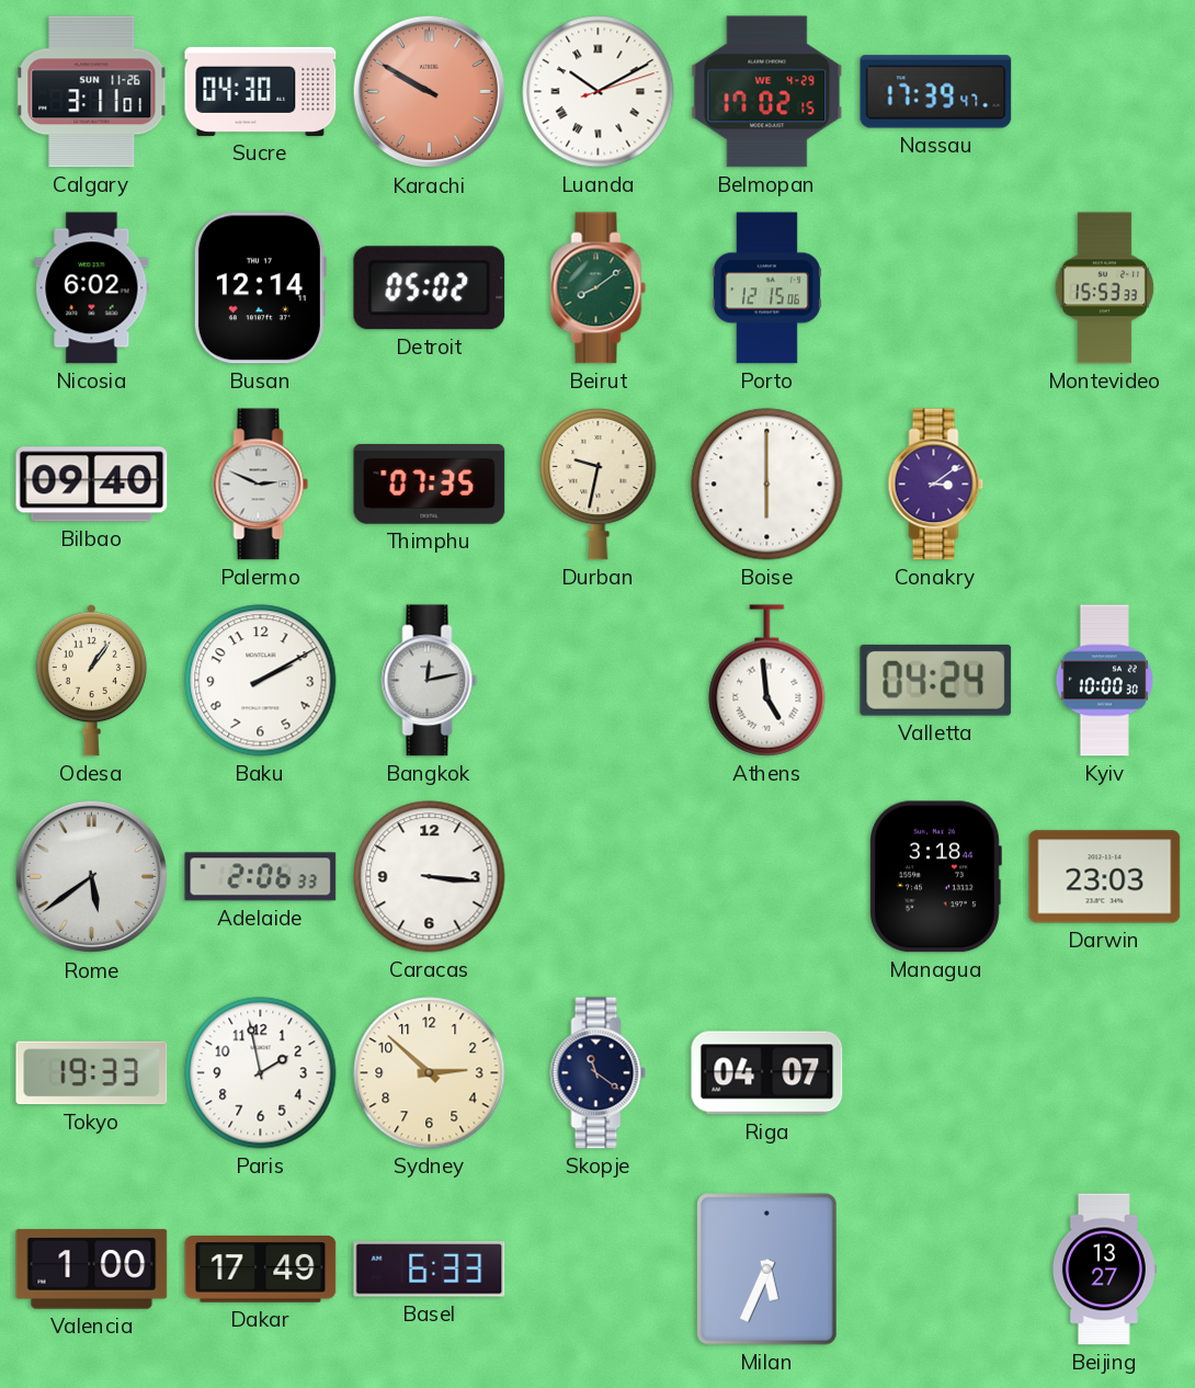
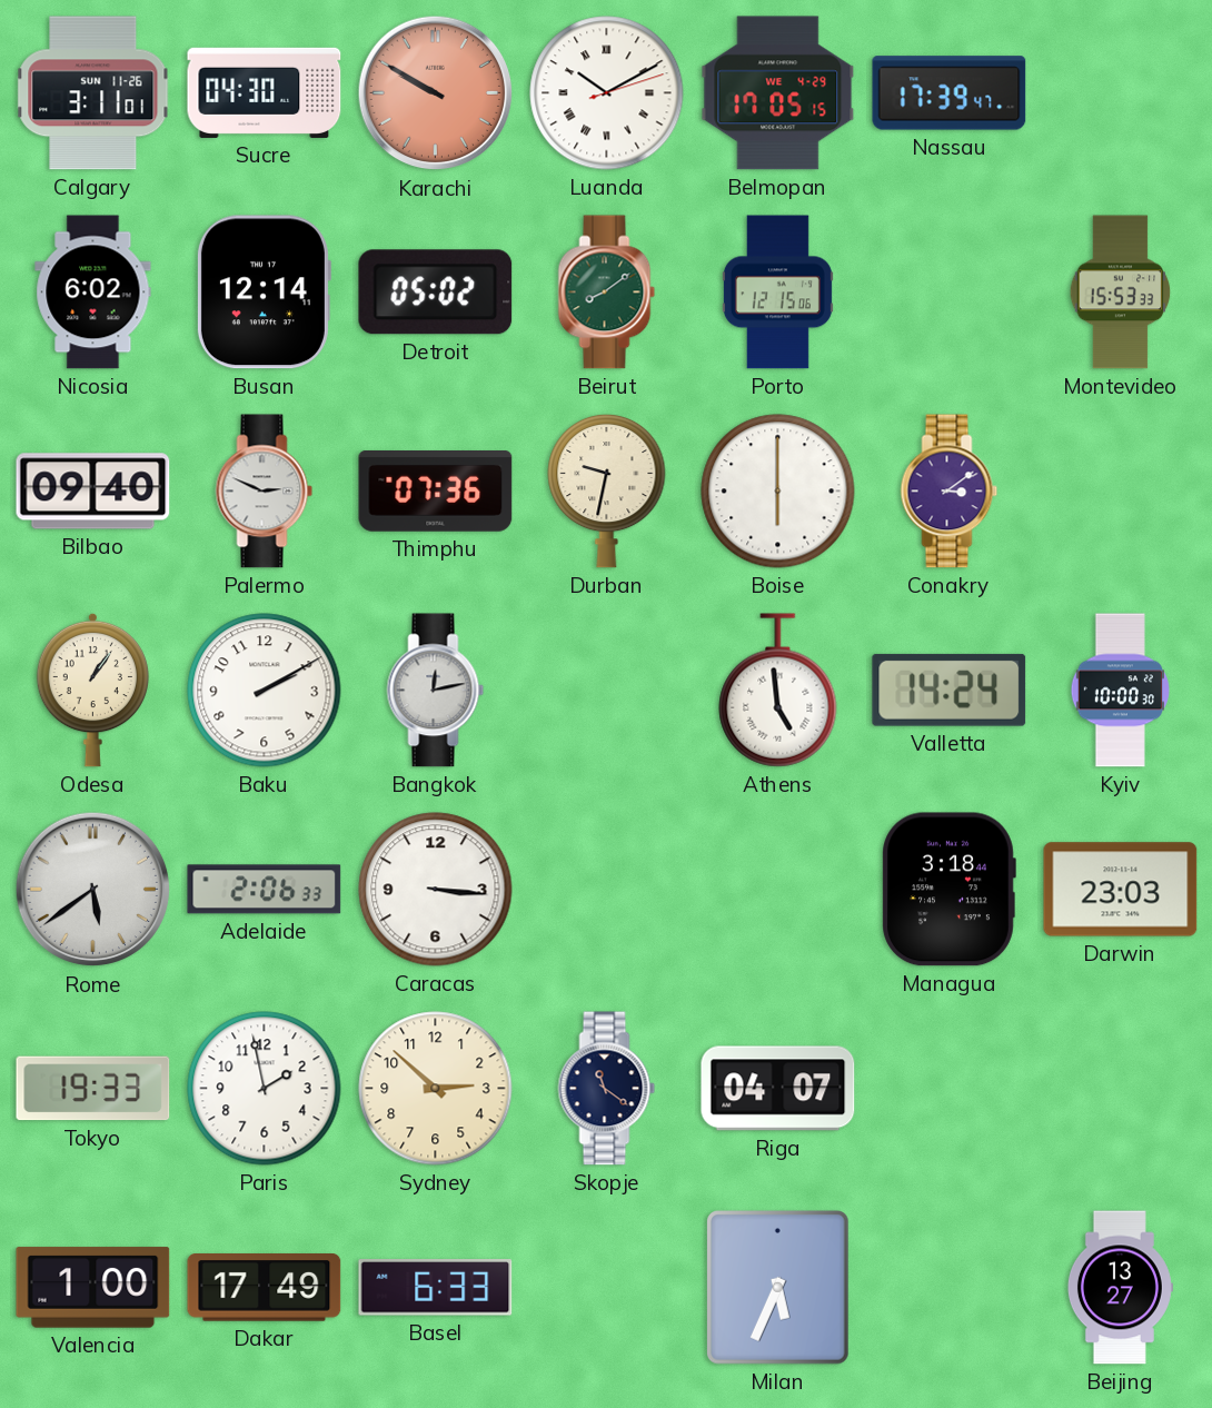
Belmopan: 17:02 -> 17:05
Thimphu: 07:35 -> 07:36
Valletta: 04:24 -> 14:24
